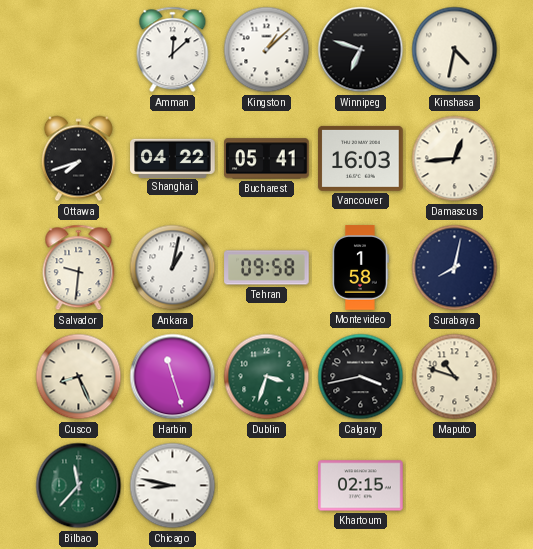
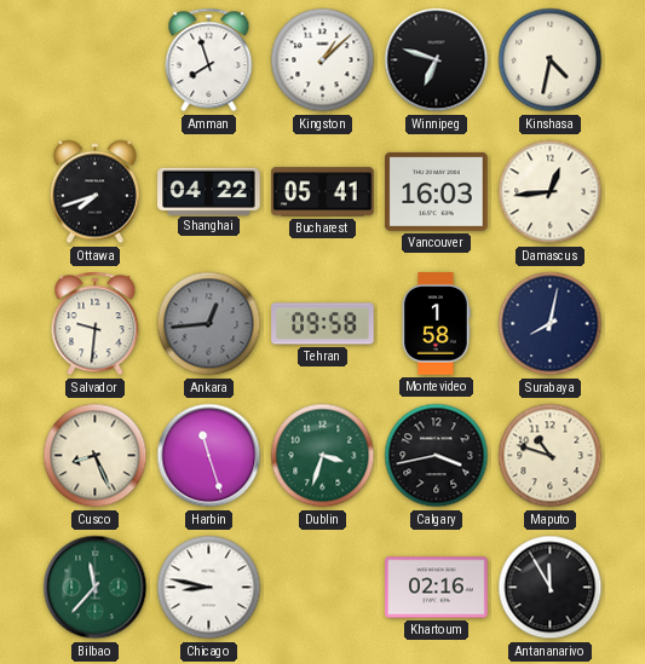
Amman: 12:08 -> 7:57
Ankara: 1:02 -> 12:44
Ankara dial: white -> grey
Khartoum: 02:15 -> 02:16
Antananarivo: none -> 11:55
